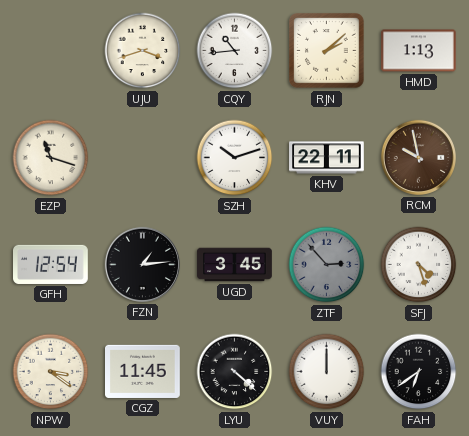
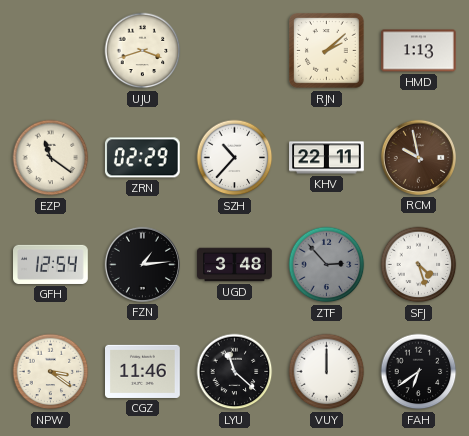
CQY: 10:44 -> none
EZP: 11:18 -> 11:21
ZRN: none -> 02:29
SZH: 10:12 -> 10:37
UGD: 3:45 -> 3:48
CGZ: 11:45 -> 11:46
LYU: 4:22 -> 11:22
